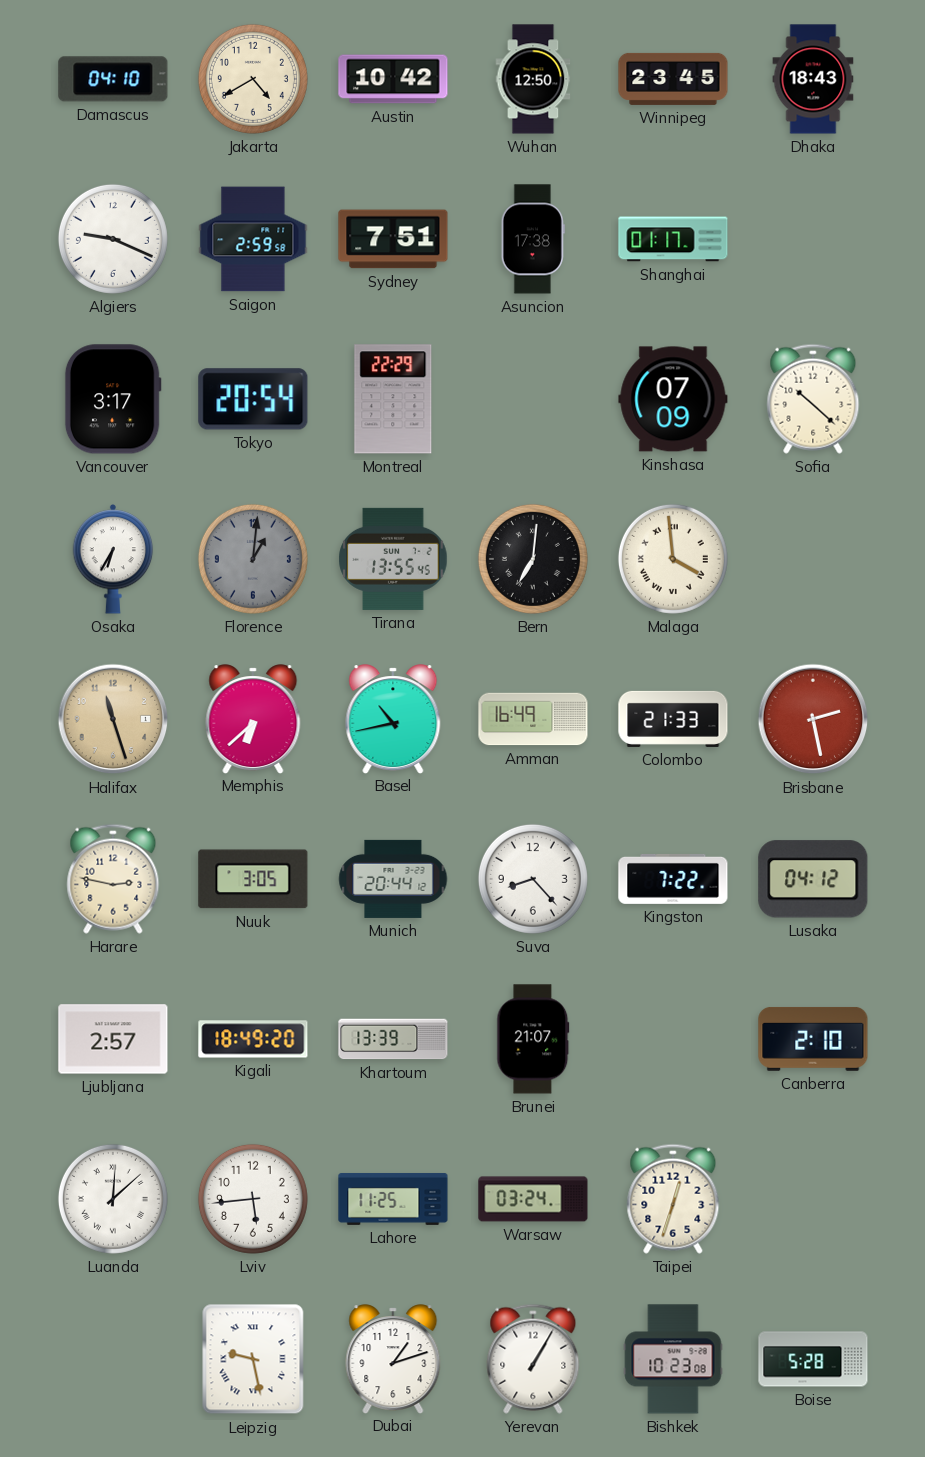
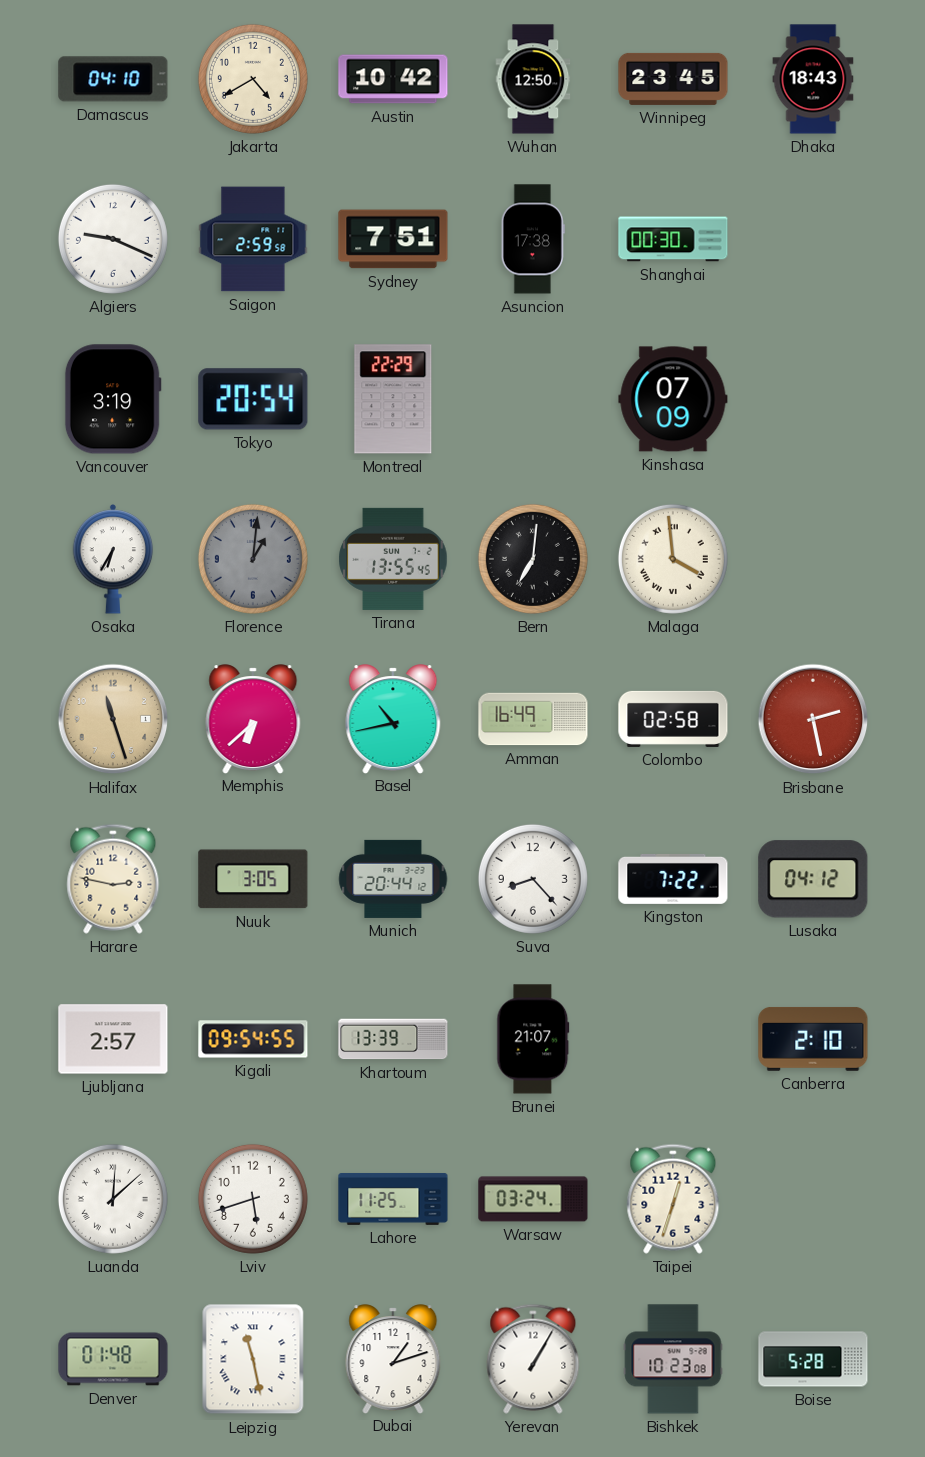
Shanghai: 01:17 -> 00:30
Vancouver: 3:17 -> 3:19
Sofia: 10:22 -> none
Colombo: 21:33 -> 02:58
Kigali: 18:49 -> 09:54
Lviv: 5:44 -> 5:42
Denver: none -> 01:48
Leipzig: 9:28 -> 11:28
